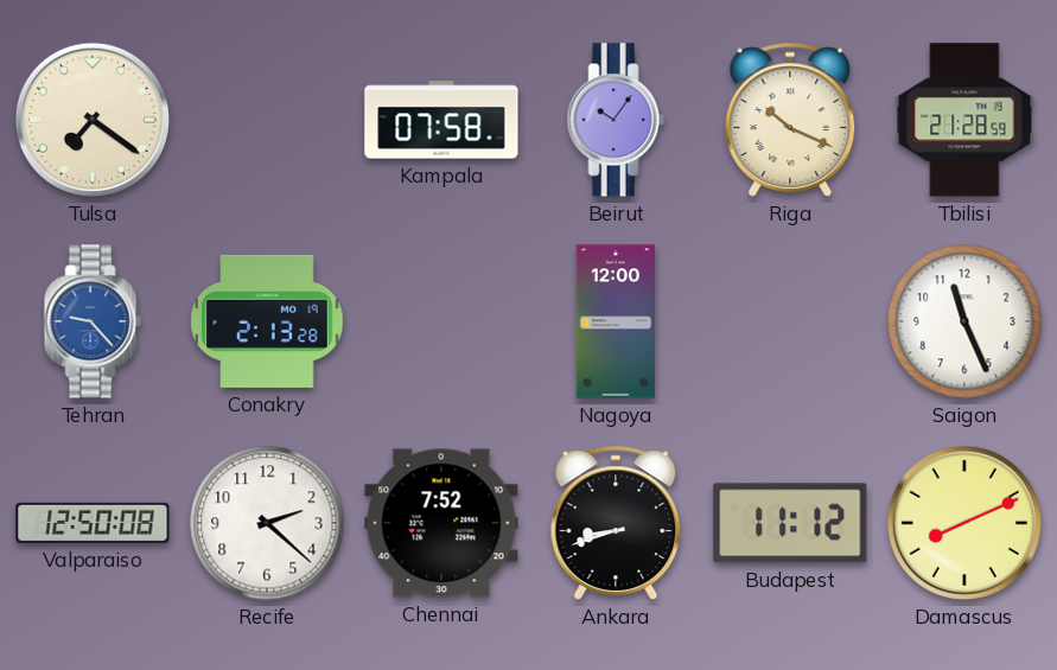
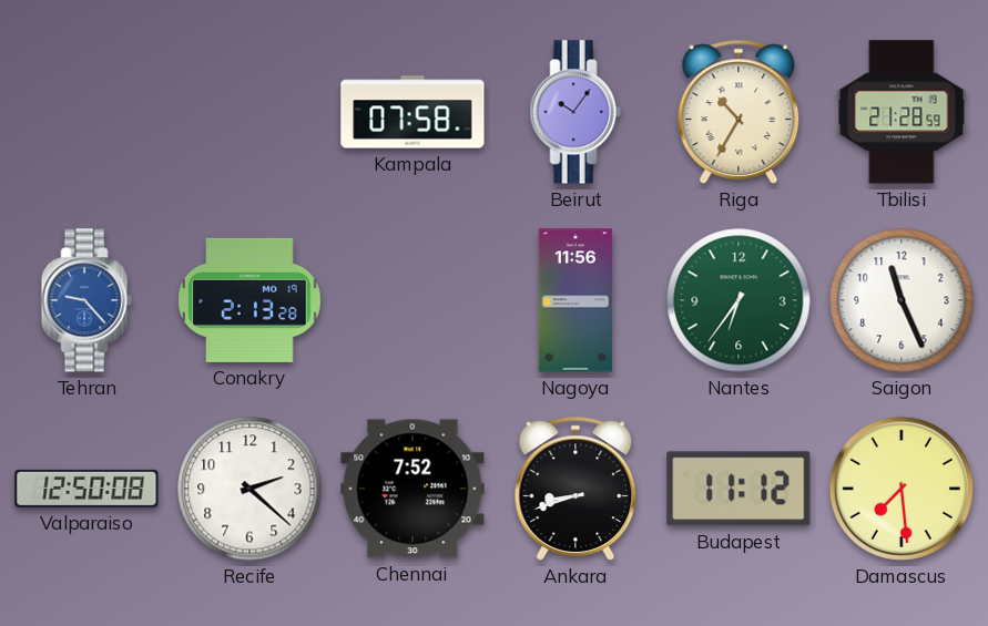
Tulsa: 7:21 -> none
Riga: 10:19 -> 10:35
Nagoya: 12:00 -> 11:56
Nantes: none -> 6:36
Damascus: 8:11 -> 7:29
